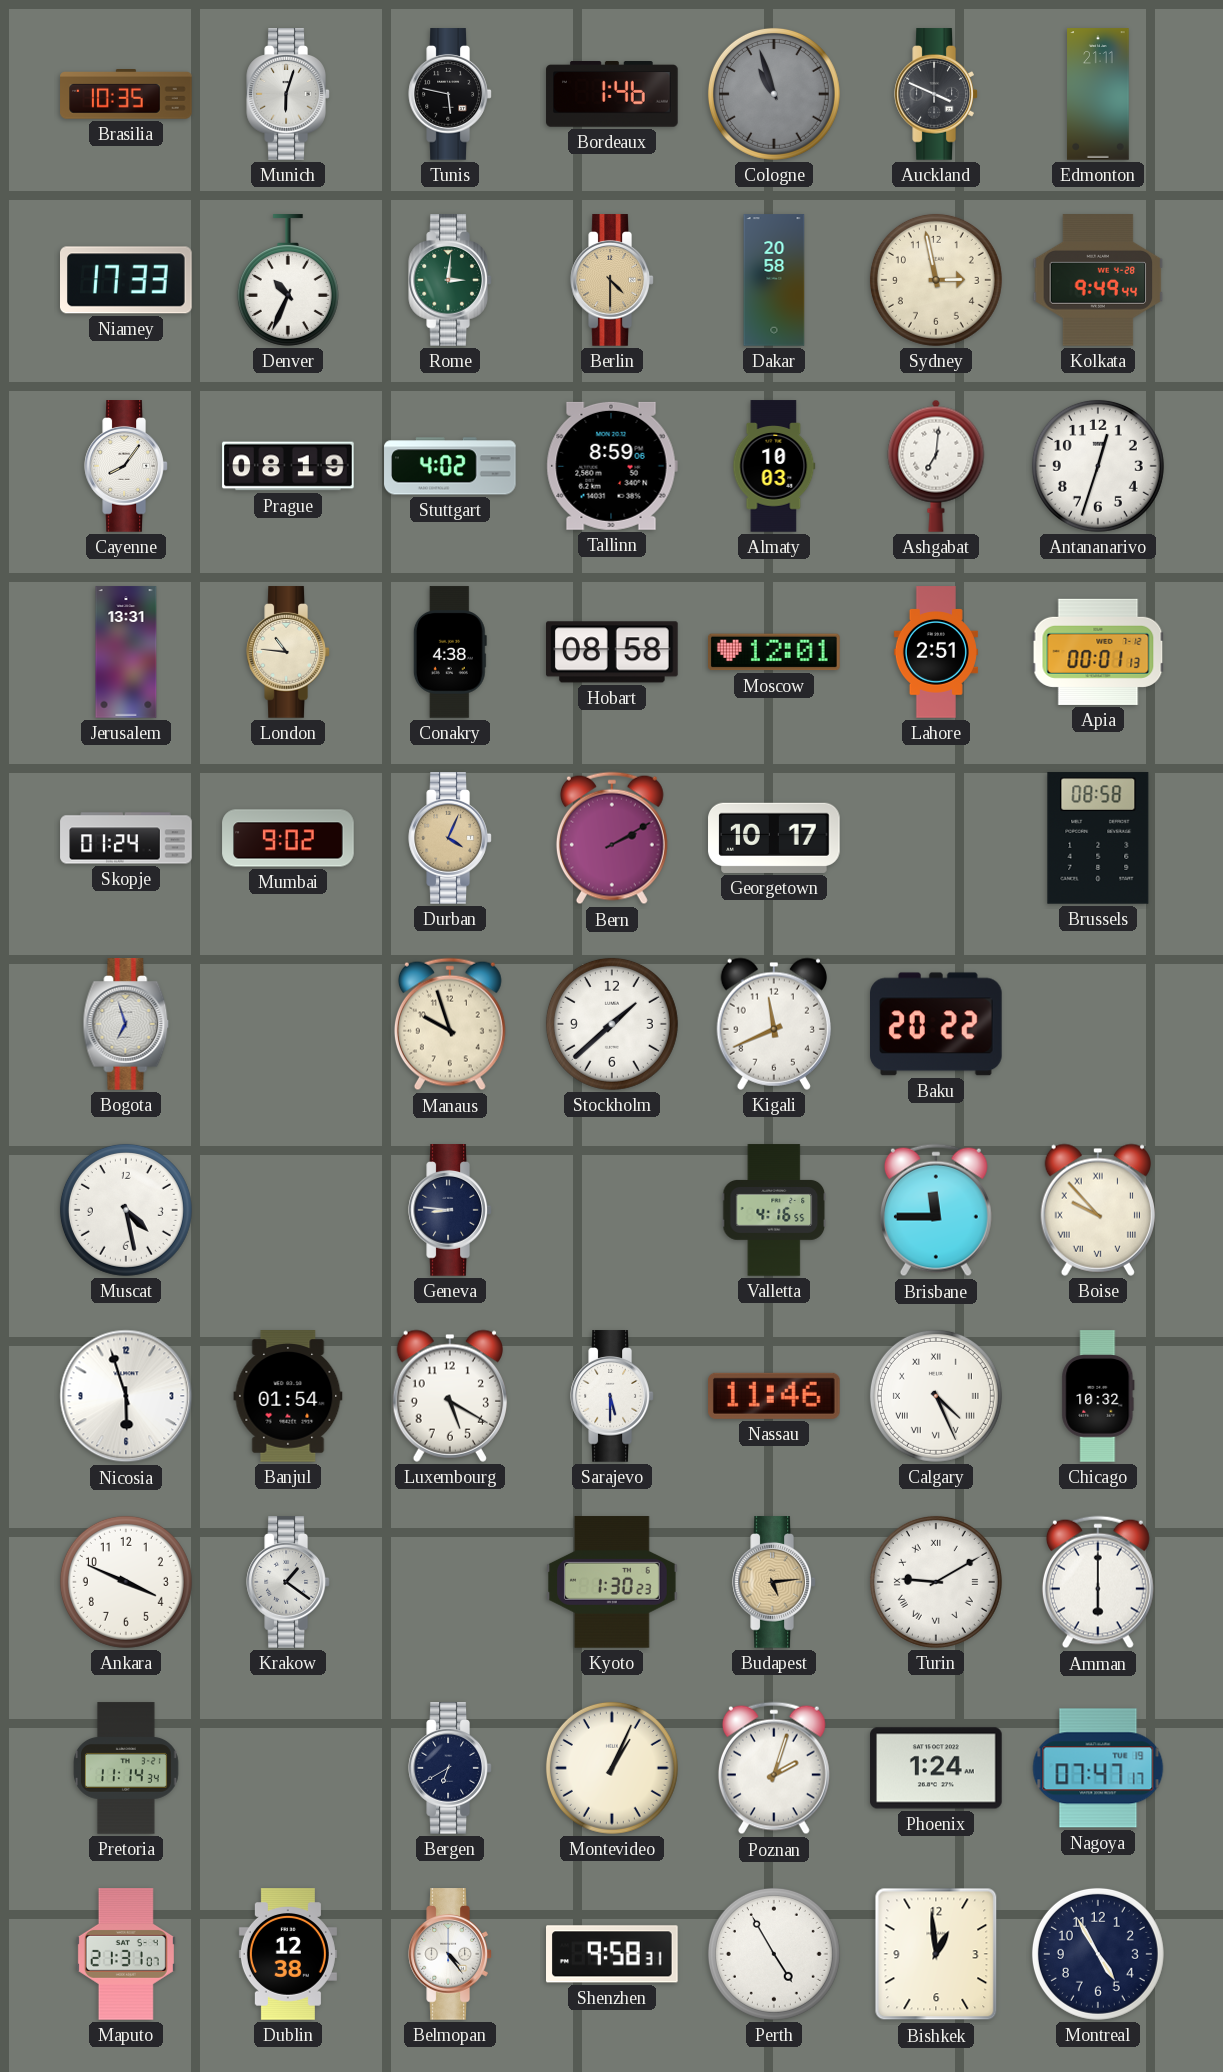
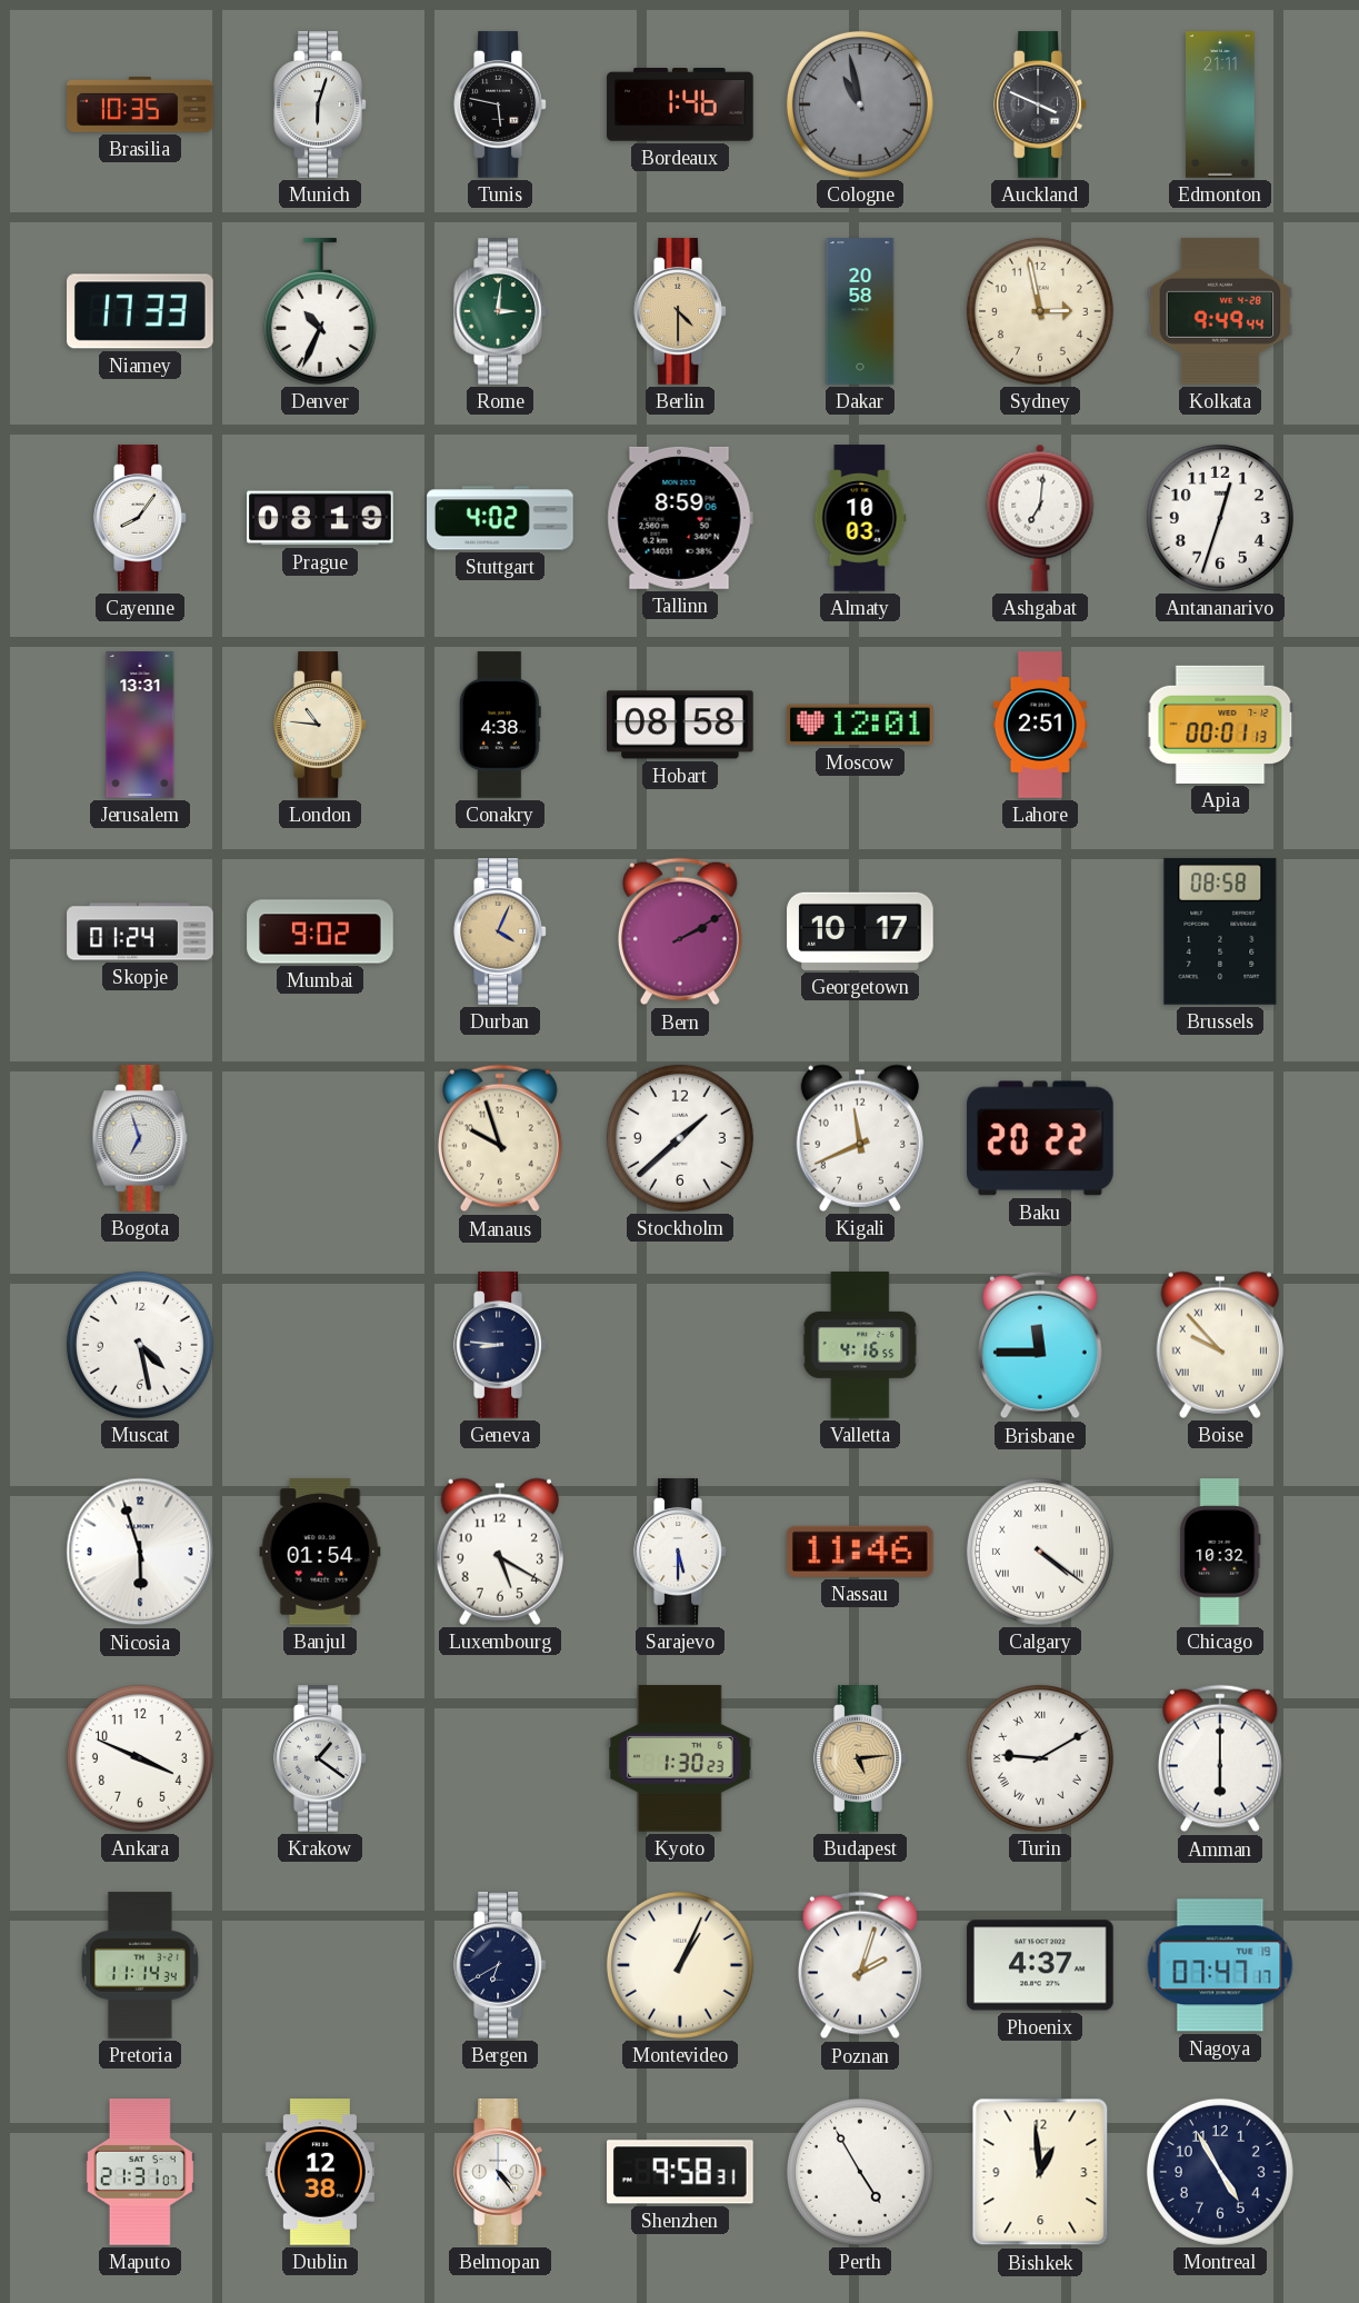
Cologne: 10:57 -> 10:58
Calgary: 4:26 -> 4:21
Phoenix: 1:24 -> 4:37
